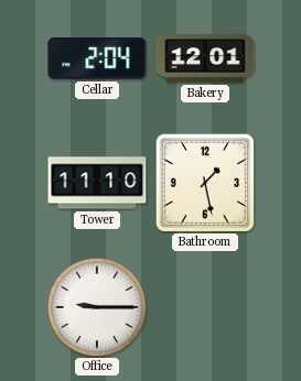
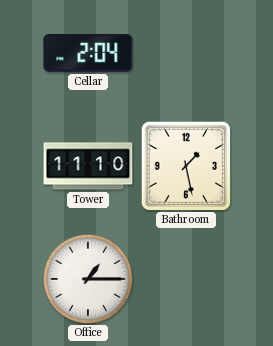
Bakery: 12:01 -> none
Office: 9:15 -> 1:15
